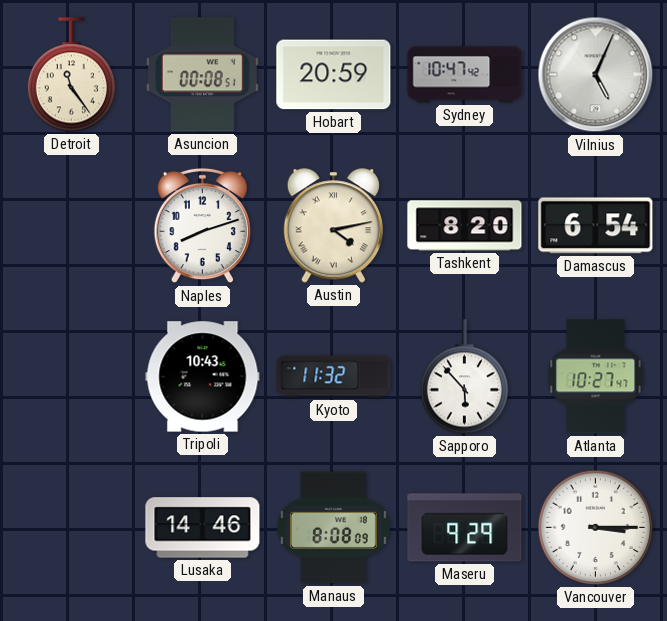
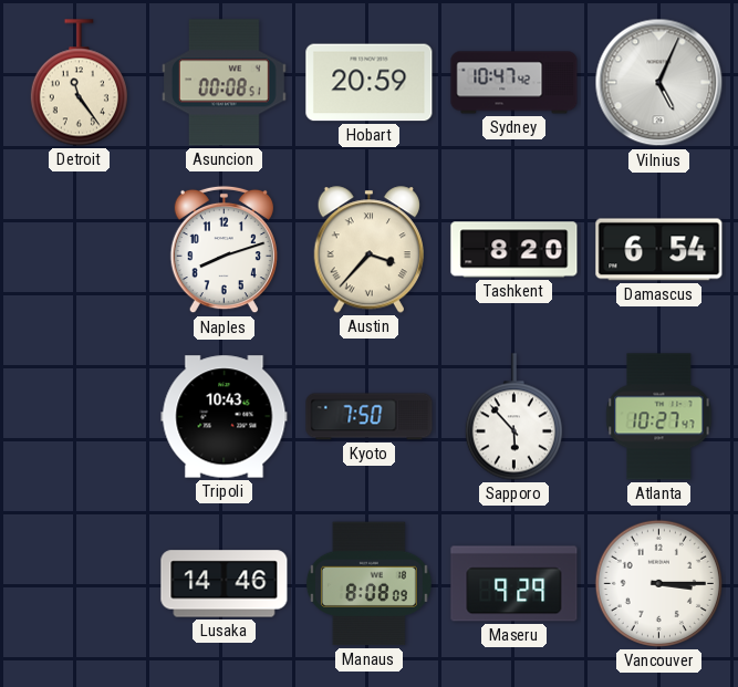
Austin: 4:13 -> 3:37
Kyoto: 11:32 -> 7:50
